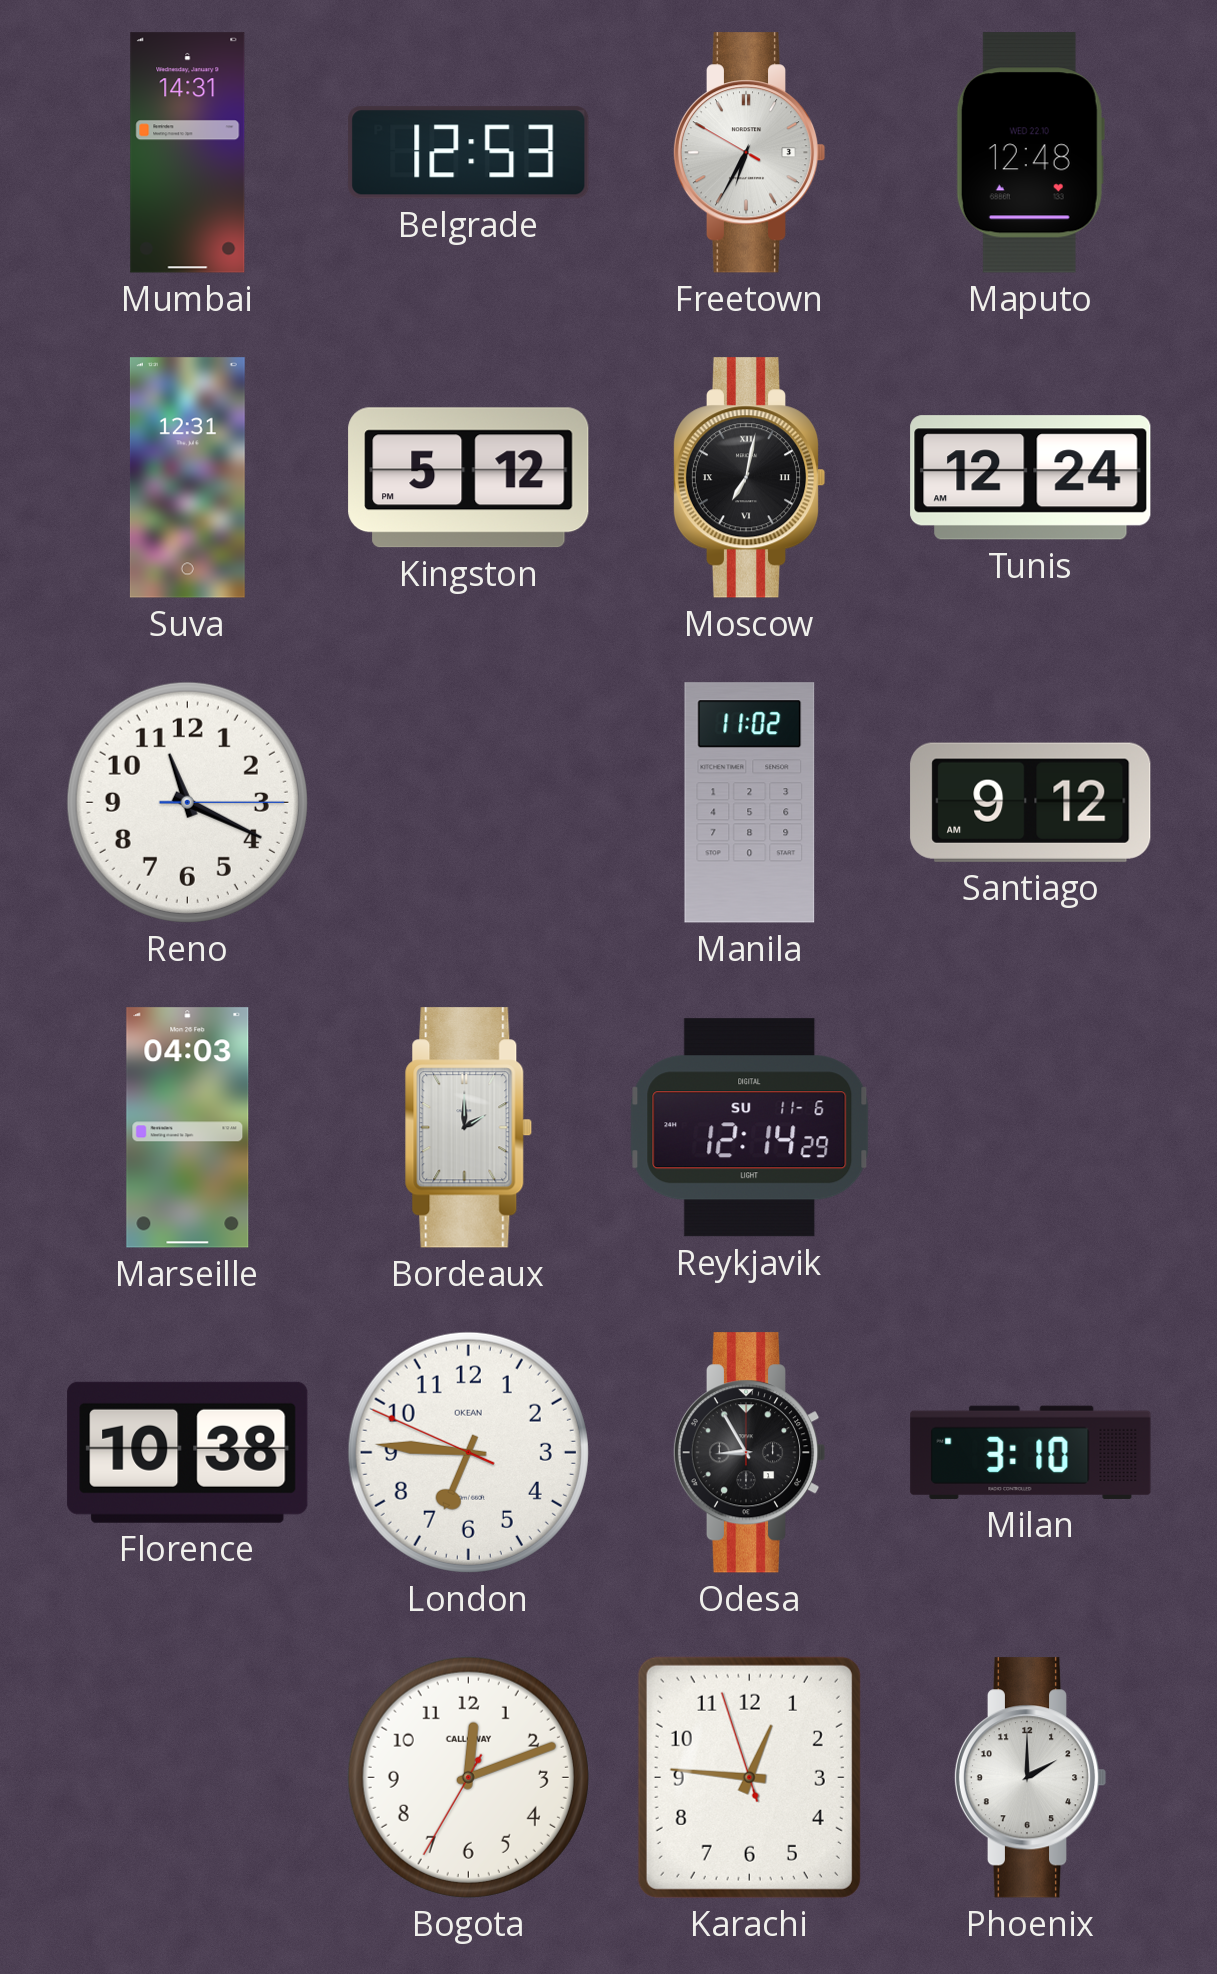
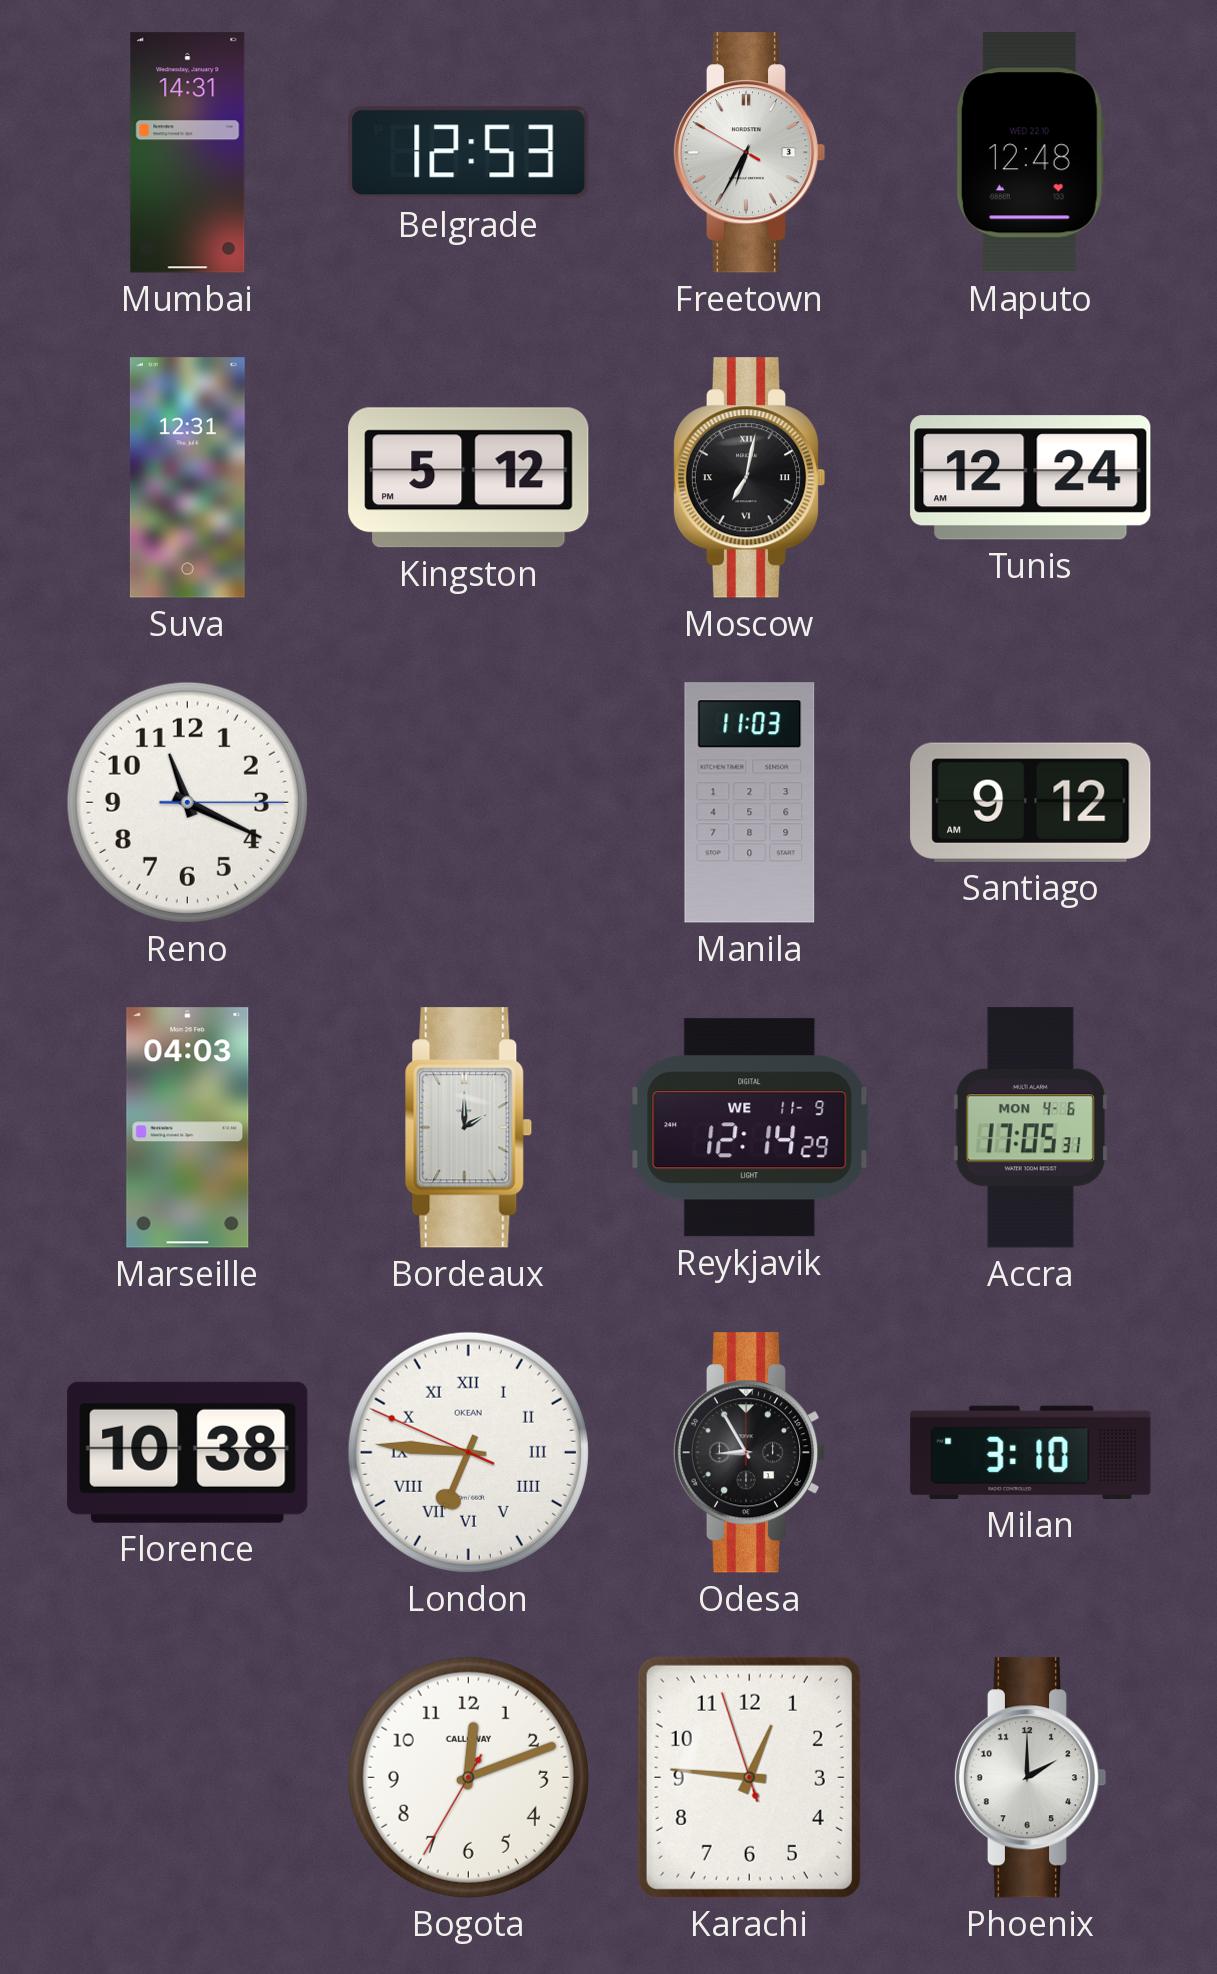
Manila: 11:02 -> 11:03
Reykjavik date: SU 11-6 -> WE 11-9
Accra: none -> 17:05
London numerals: Arabic -> Roman
